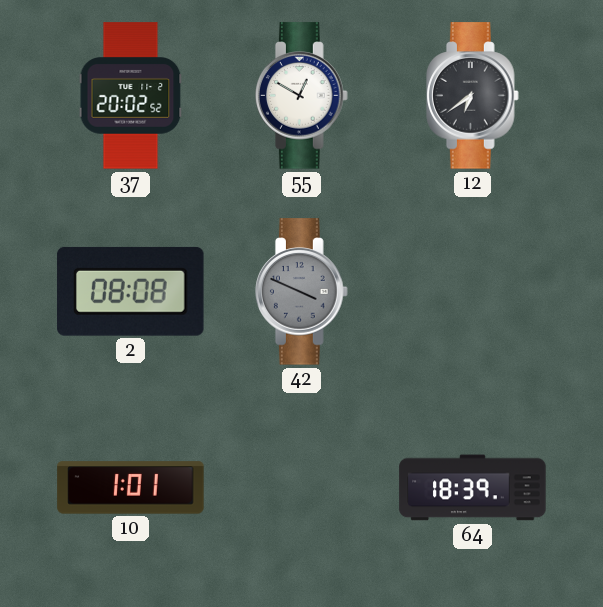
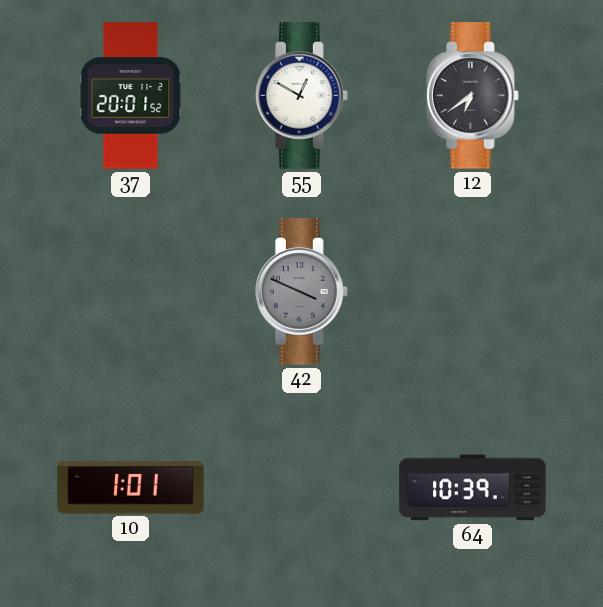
37: 20:02 -> 20:01
2: 08:08 -> none
64: 18:39 -> 10:39
